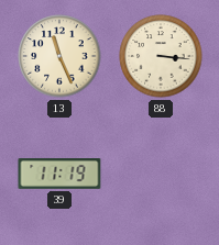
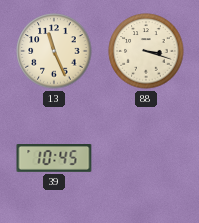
88: 3:16 -> 3:18
39: 11:19 -> 10:45
